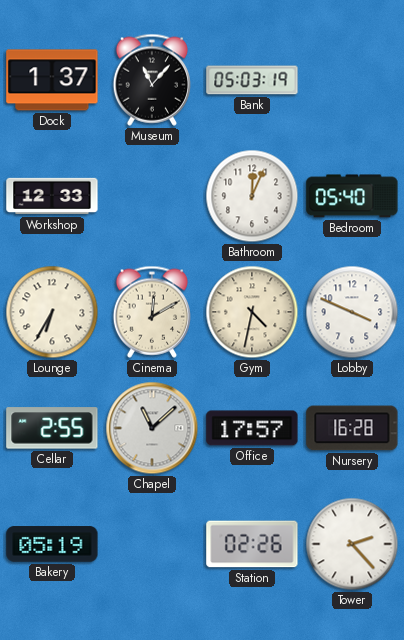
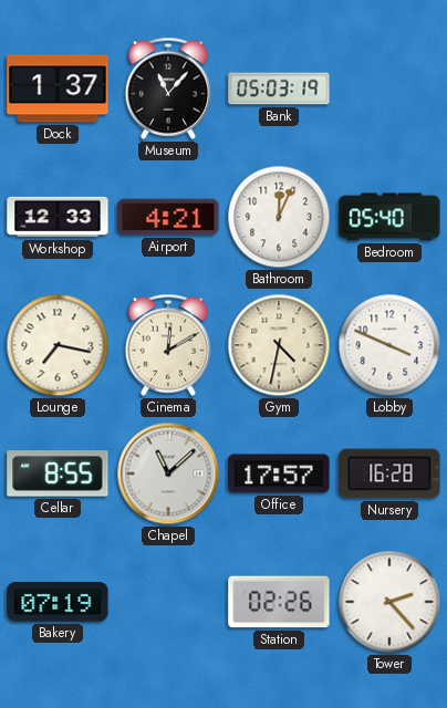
Airport: none -> 4:21
Lounge: 6:35 -> 7:17
Cellar: 2:55 -> 8:55
Bakery: 05:19 -> 07:19
